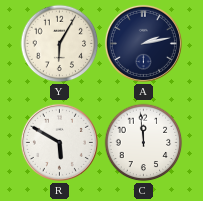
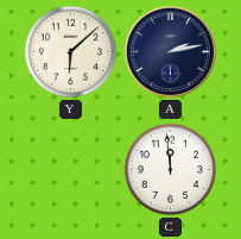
Y: 6:05 -> 6:08
R: 5:50 -> none
